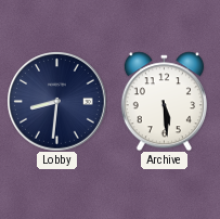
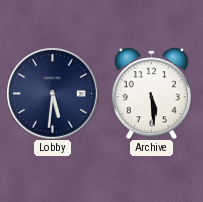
Lobby: 8:31 -> 5:31
